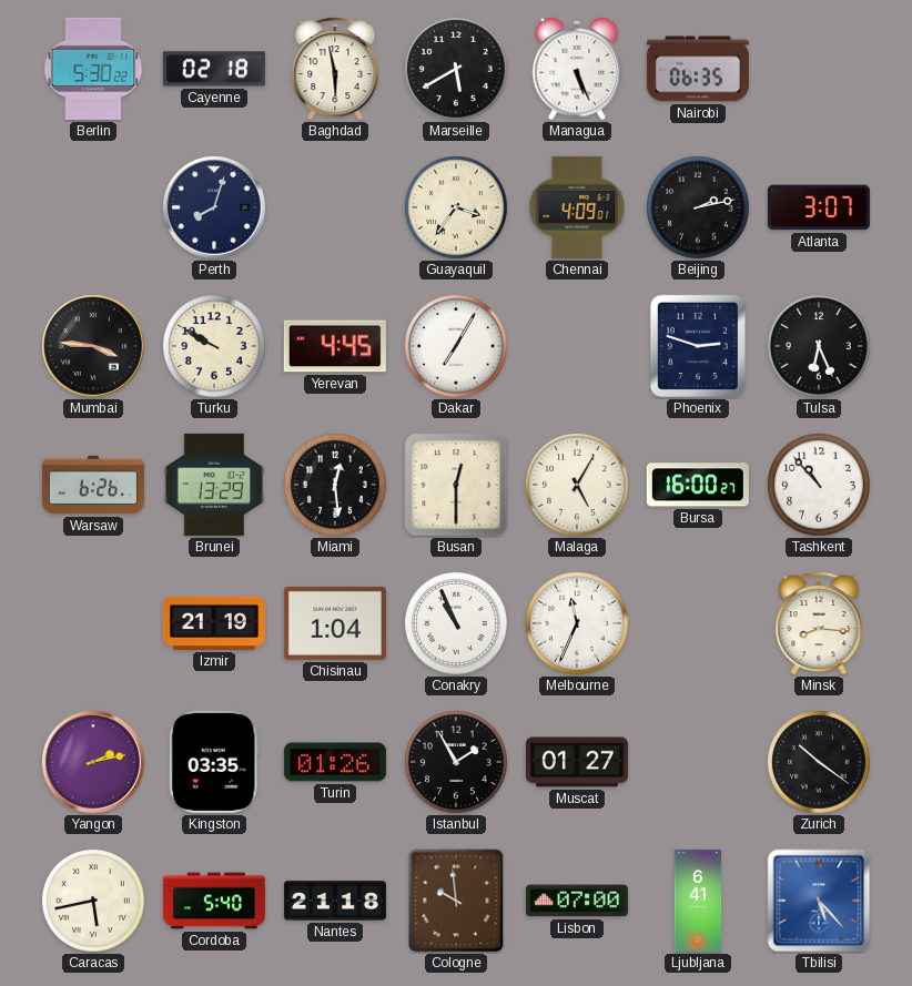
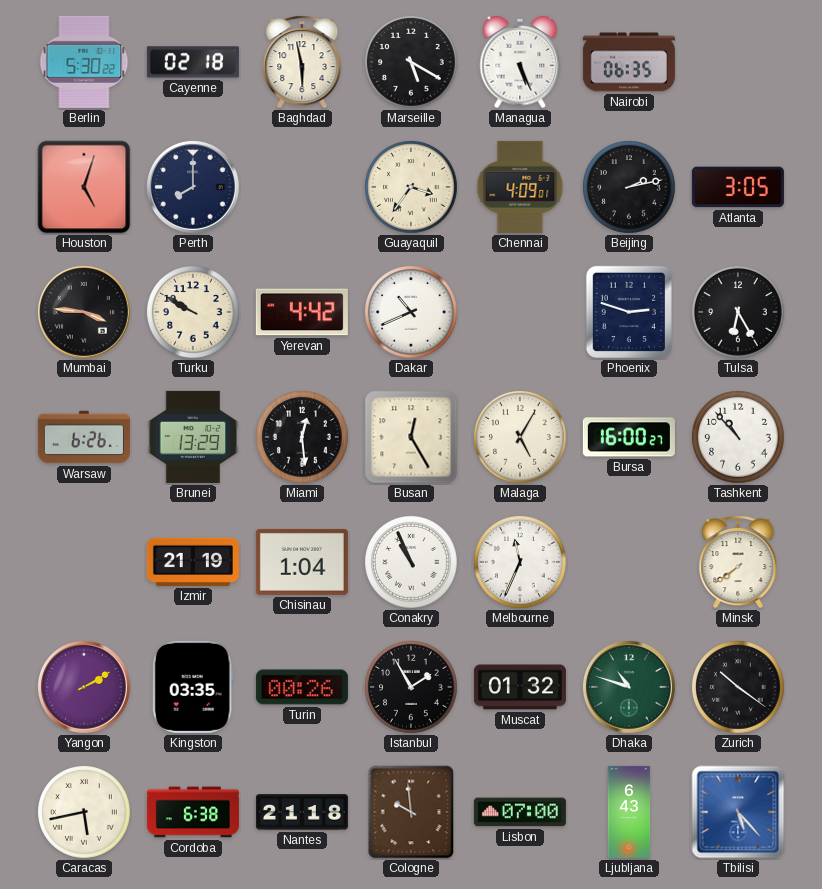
Marseille: 5:40 -> 5:20
Houston: none -> 5:03
Perth: 8:03 -> 8:00
Atlanta: 3:07 -> 3:05
Yerevan: 4:45 -> 4:42
Dakar: 7:05 -> 10:41
Tulsa: 6:26 -> 6:25
Busan: 12:30 -> 12:25
Minsk: 8:16 -> 7:39
Yangon: 2:13 -> 2:10
Turin: 01:26 -> 00:26
Muscat: 01:27 -> 01:32
Dhaka: none -> 10:48
Cordoba: 5:40 -> 6:38
Ljubljana: 6:41 -> 6:43
